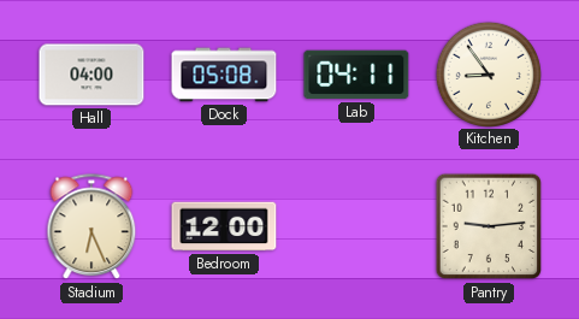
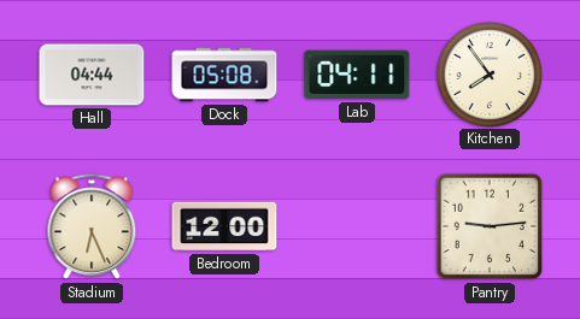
Hall: 04:00 -> 04:44
Kitchen: 8:54 -> 7:54
